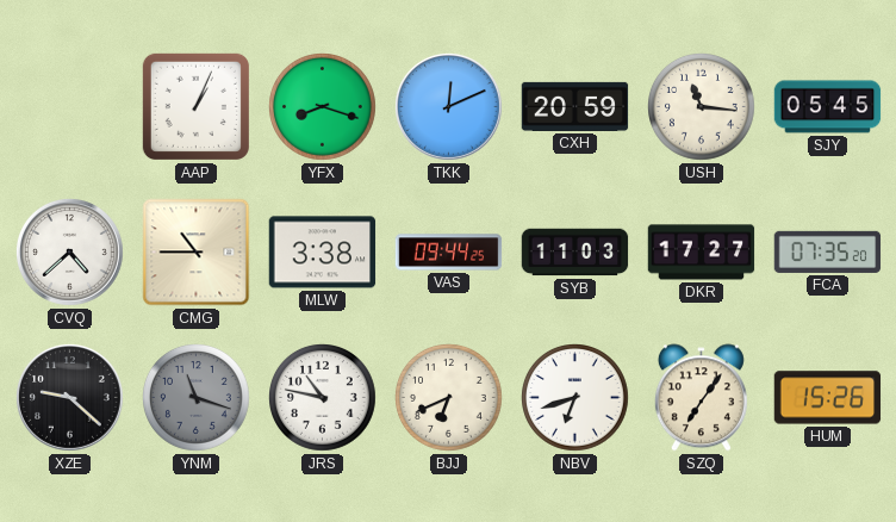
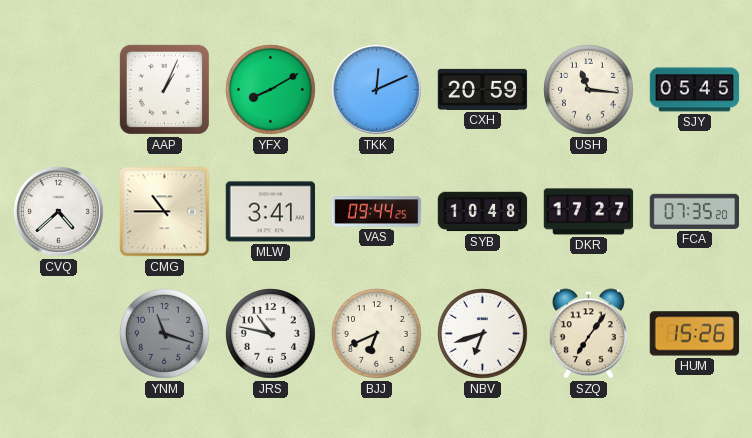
YFX: 8:18 -> 8:10
MLW: 3:38 -> 3:41
SYB: 11:03 -> 10:48
XZE: 9:22 -> none
